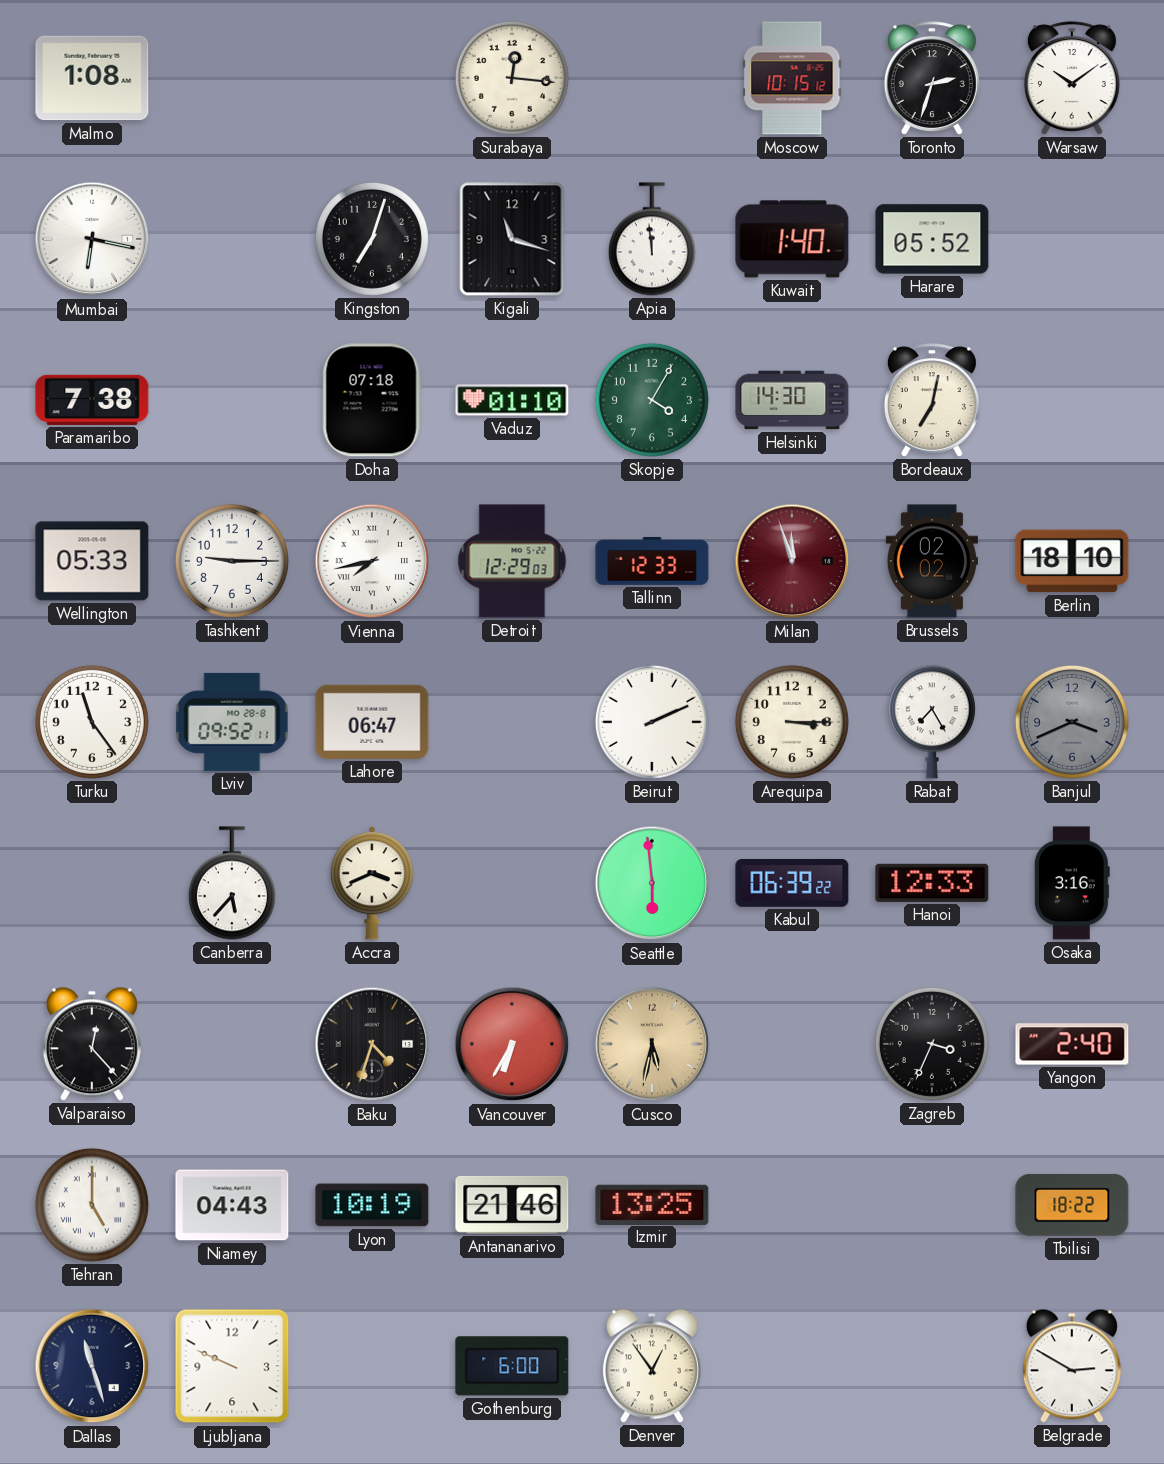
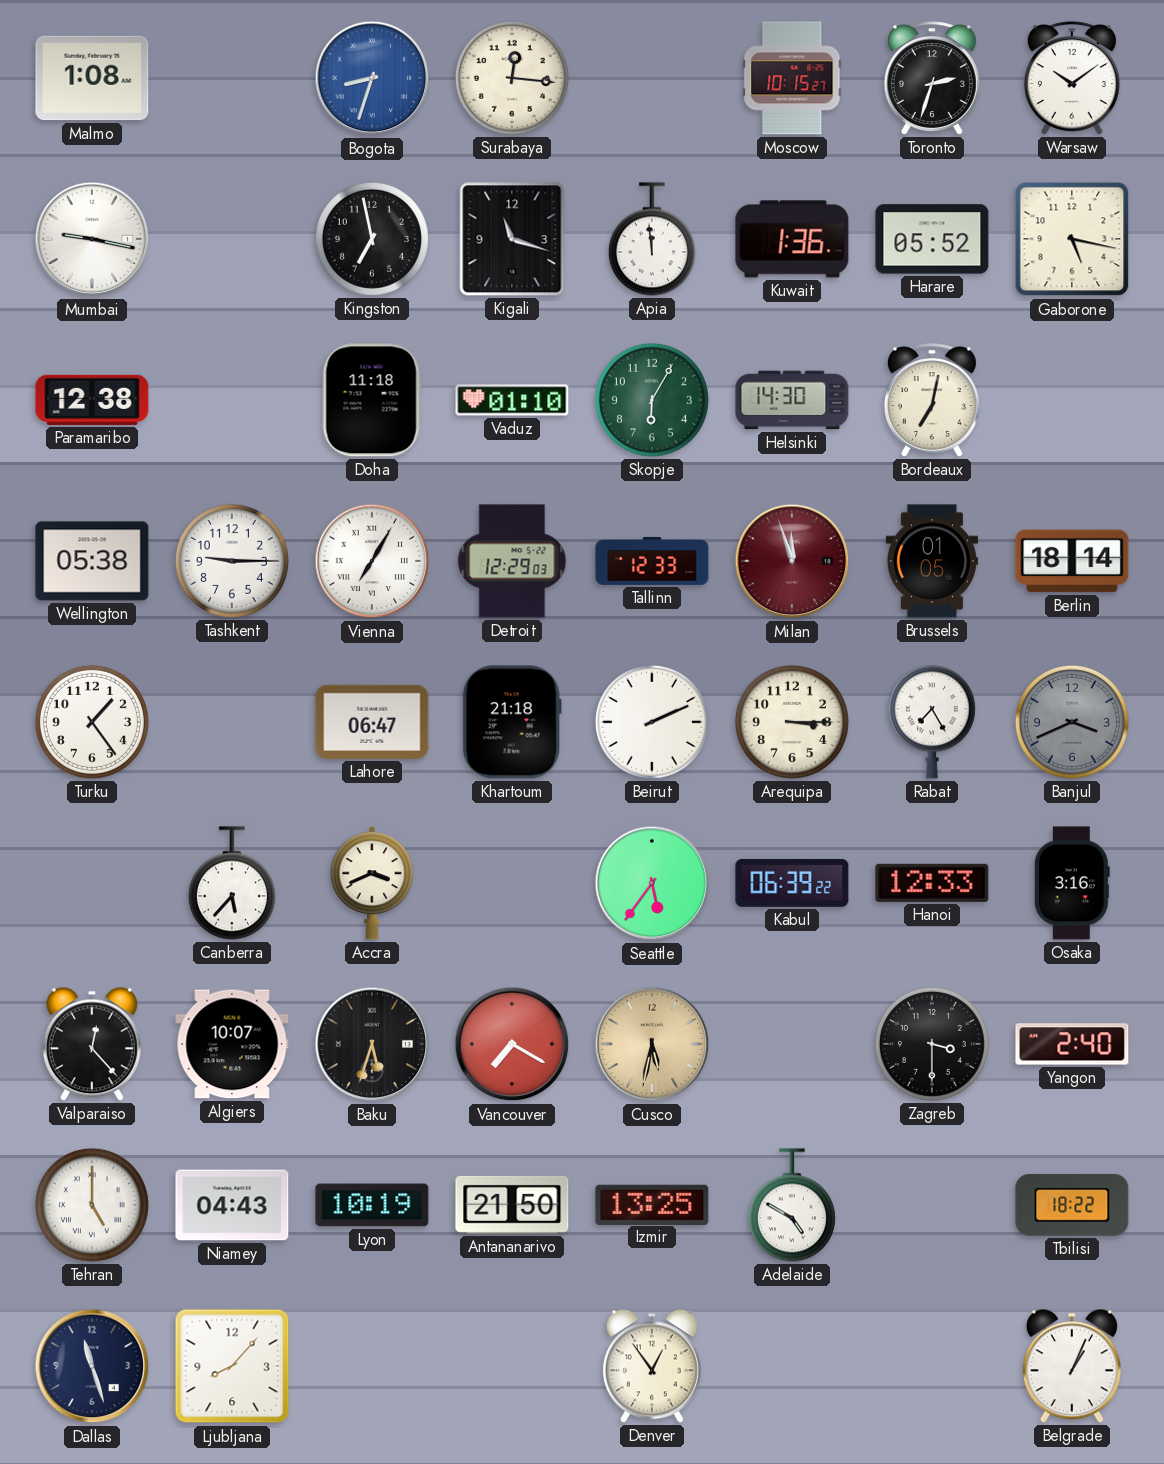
Bogota: none -> 8:33
Moscow: 10:15:12 -> 10:15:27
Mumbai: 6:17 -> 9:17
Kingston: 7:03 -> 6:58
Kuwait: 1:40 -> 1:36
Gaborone: none -> 5:17
Paramaribo: 7:38 -> 12:38
Doha: 07:18 -> 11:18
Skopje: 4:05 -> 6:05
Wellington: 05:33 -> 05:38
Vienna: 7:43 -> 7:05
Brussels: 02:02 -> 01:05
Berlin: 18:10 -> 18:14
Turku: 11:24 -> 1:24
Lviv: 09:52 -> none
Khartoum: none -> 21:18
Seattle: 5:59 -> 5:36
Algiers: none -> 10:07
Baku: 4:33 -> 5:33
Vancouver: 6:35 -> 7:20
Zagreb: 3:34 -> 3:30
Antananarivo: 21:46 -> 21:50
Adelaide: none -> 4:50
Ljubljana: 9:49 -> 8:07
Gothenburg: 6:00 -> none
Belgrade: 2:50 -> 1:04
